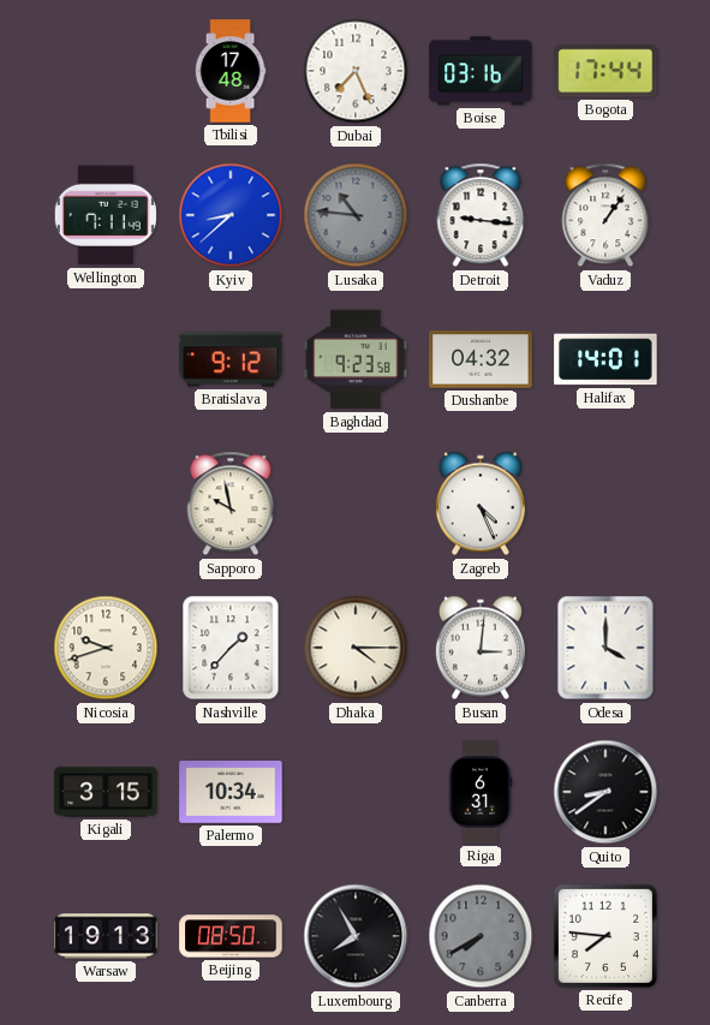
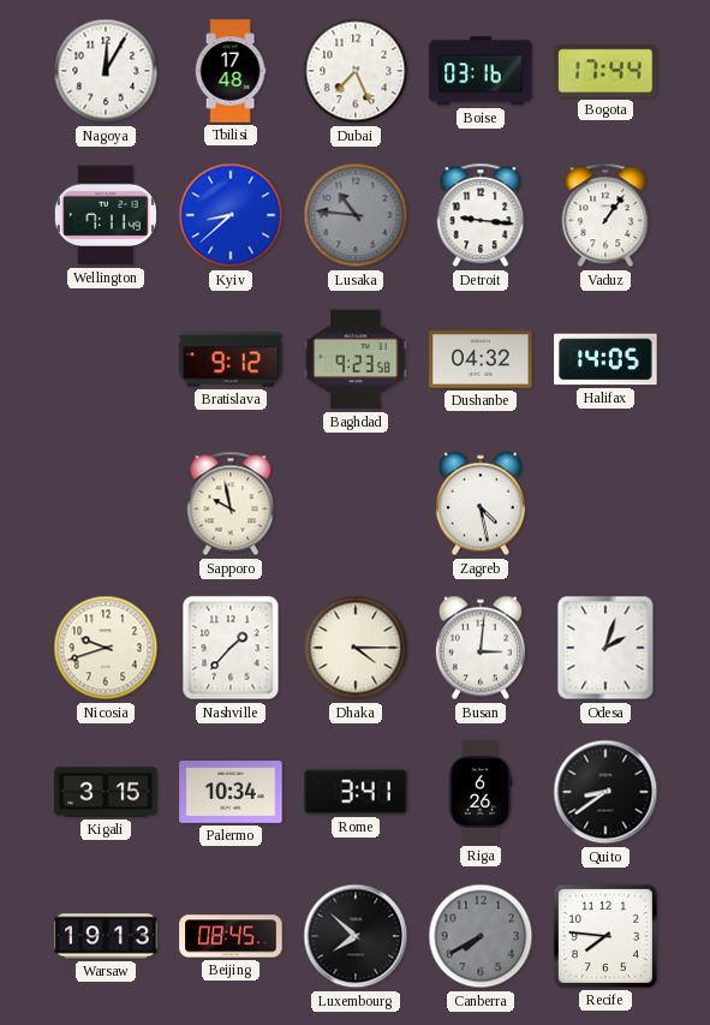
Nagoya: none -> 12:05
Halifax: 14:01 -> 14:05
Zagreb: 4:26 -> 4:28
Odesa: 4:00 -> 2:03
Rome: none -> 3:41
Riga: 6:31 -> 6:26
Beijing: 08:50 -> 08:45
Luxembourg: 7:55 -> 7:52
